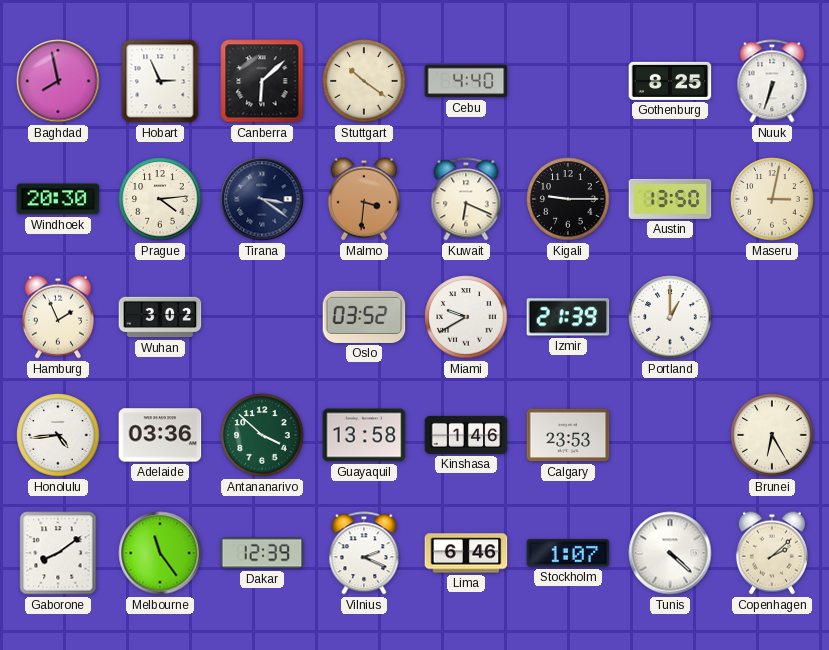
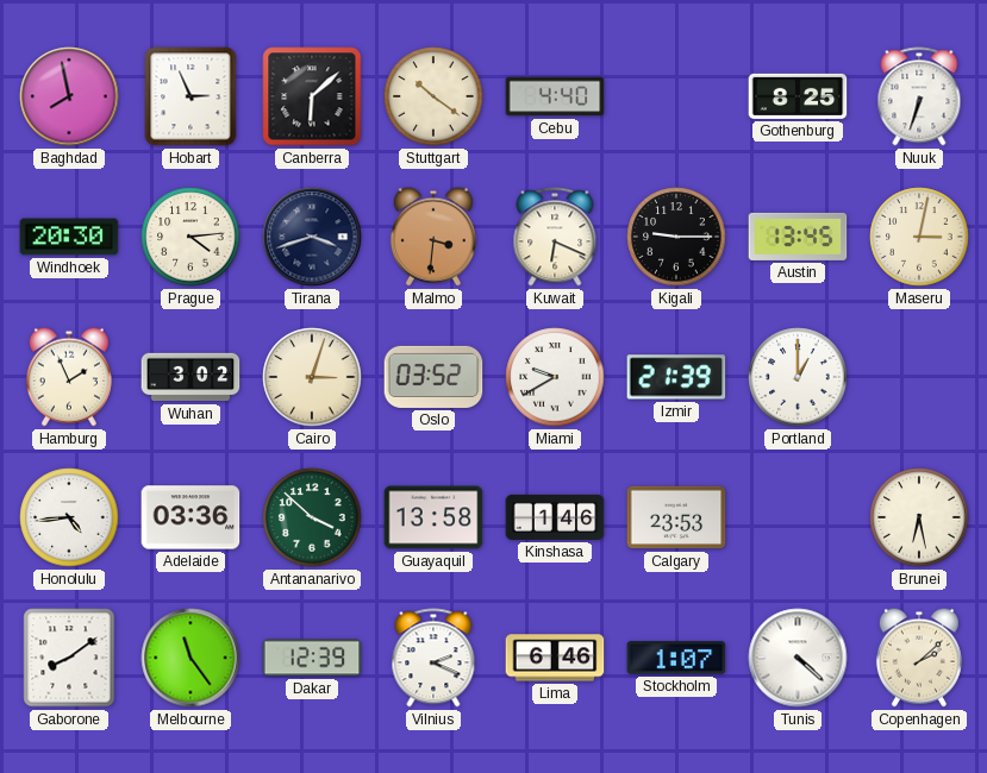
Tirana: 3:21 -> 3:42
Austin: 13:50 -> 13:45
Cairo: none -> 3:03
Brunei: 6:25 -> 6:28
